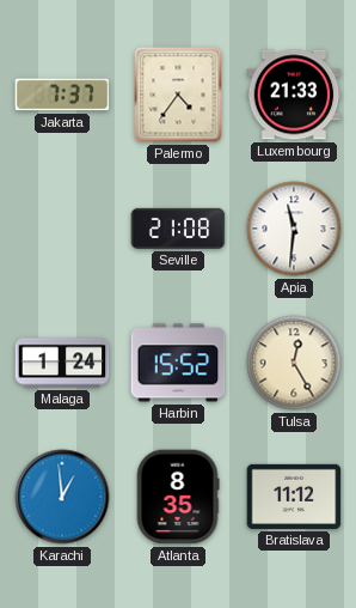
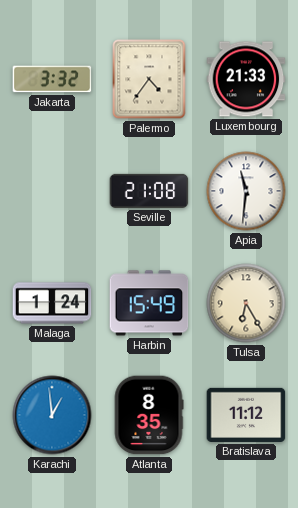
Jakarta: 7:37 -> 3:32
Harbin: 15:52 -> 15:49
Tulsa: 12:25 -> 6:25
